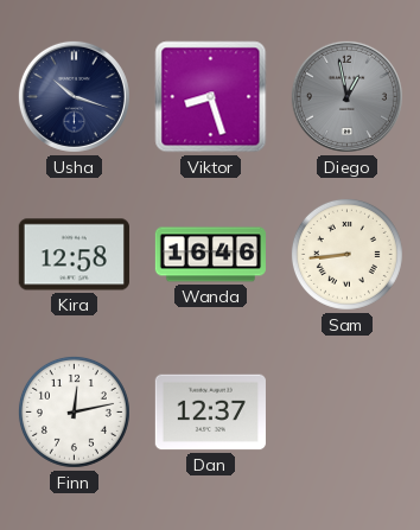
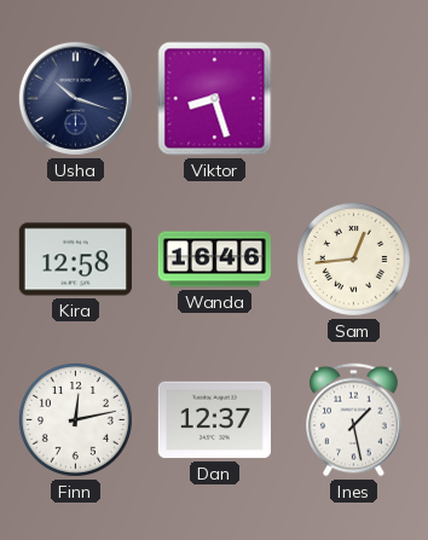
Diego: 12:58 -> none
Sam: 8:44 -> 12:44
Ines: none -> 1:28
